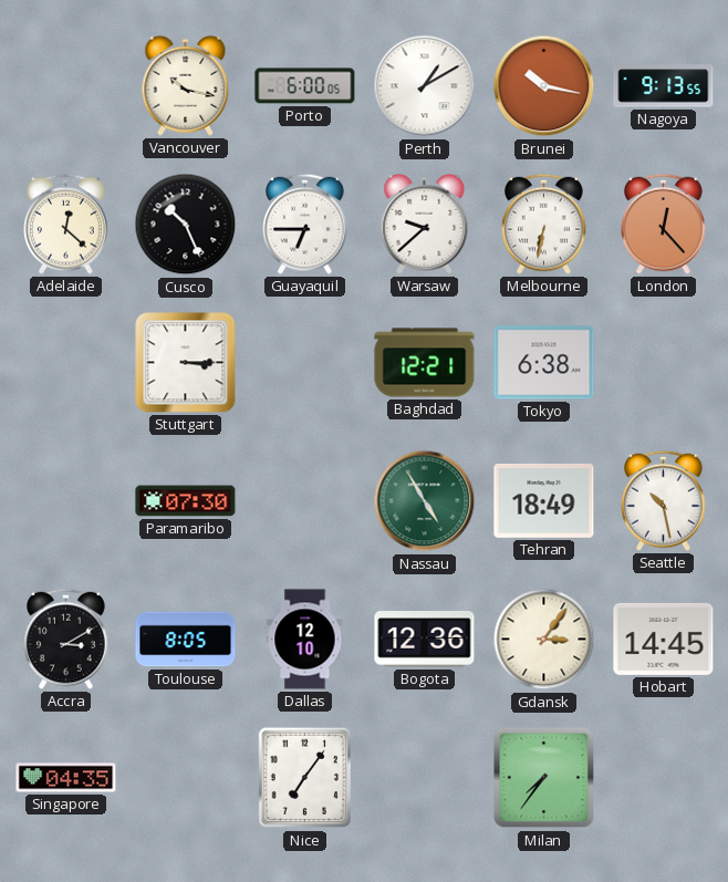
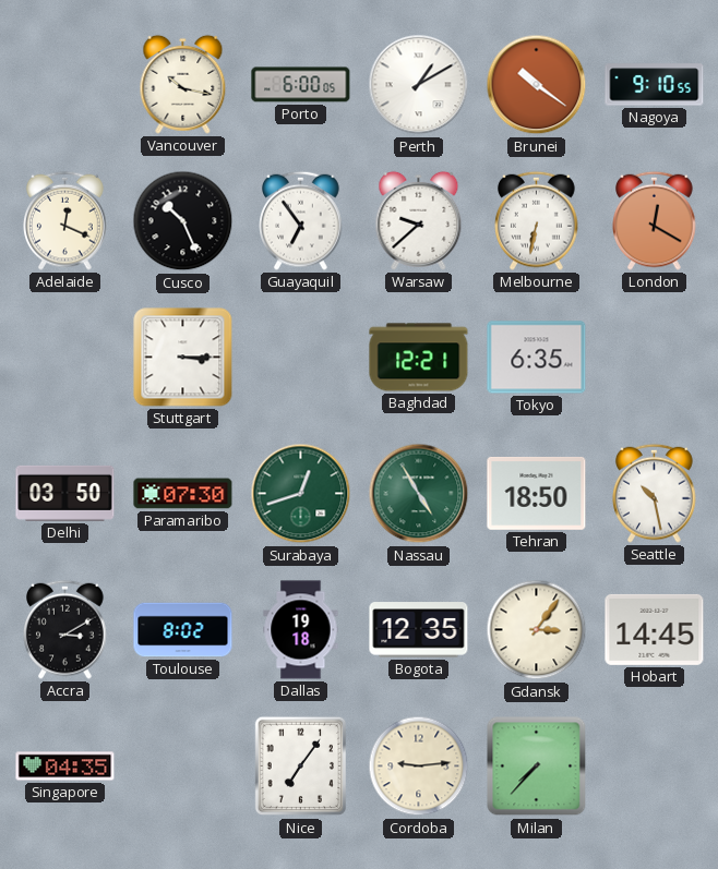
Brunei: 10:17 -> 10:21
Nagoya: 9:13 -> 9:10
Adelaide: 12:22 -> 12:19
Guayaquil: 6:45 -> 6:54
London: 12:23 -> 12:20
Tokyo: 6:38 -> 6:35
Delhi: none -> 03:50
Surabaya: none -> 12:42
Tehran: 18:49 -> 18:50
Toulouse: 8:05 -> 8:02
Dallas: 12:10 -> 19:18
Bogota: 12:36 -> 12:35
Cordoba: none -> 9:14
Milan: 7:36 -> 7:37
